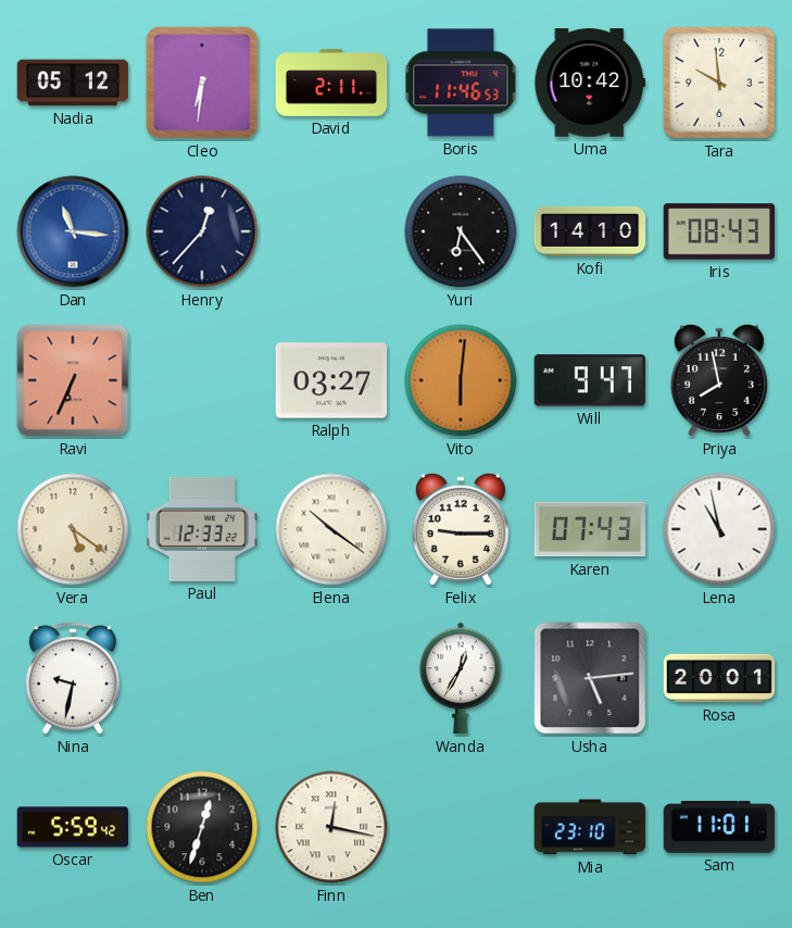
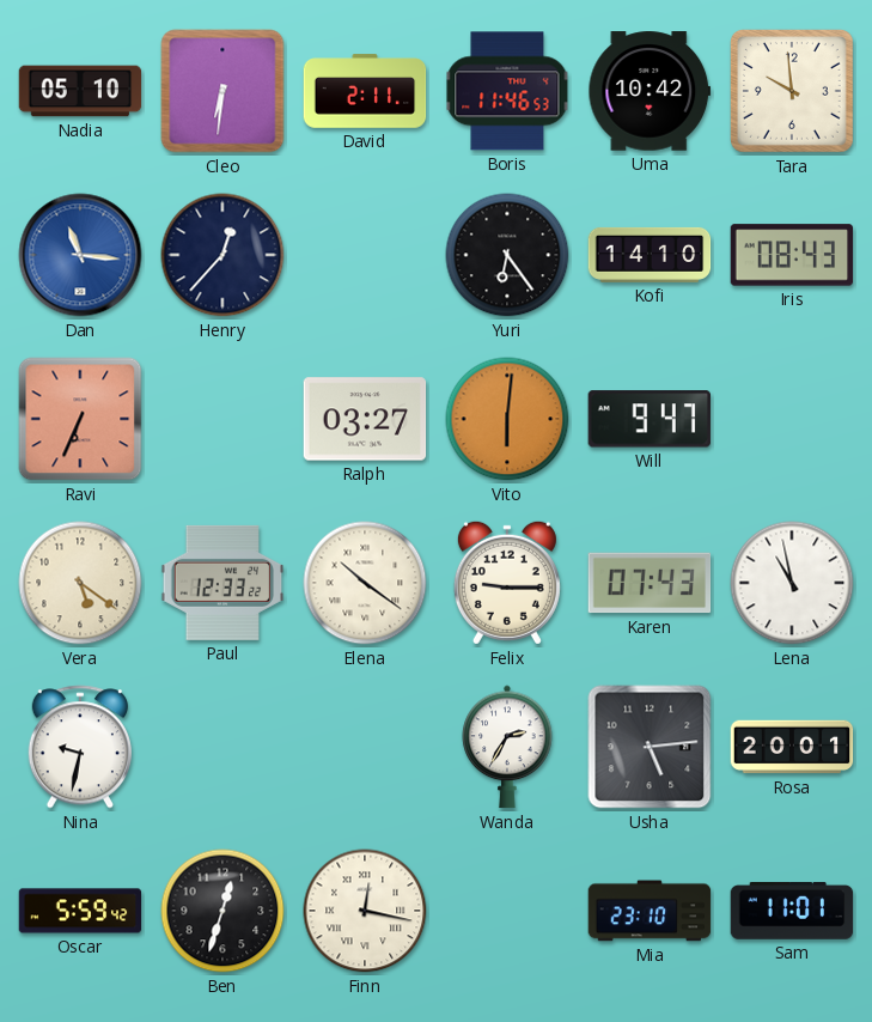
Nadia: 05:12 -> 05:10
Priya: 7:58 -> none
Wanda: 12:35 -> 2:35
